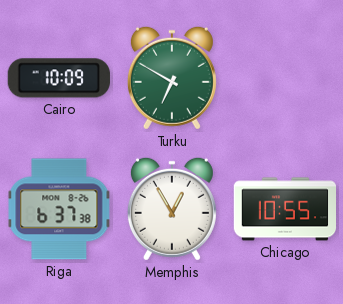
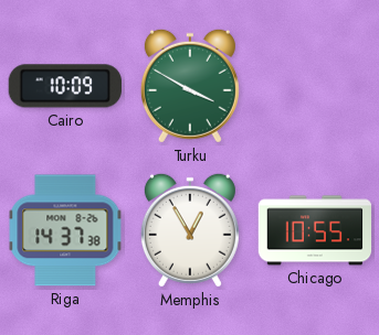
Turku: 6:50 -> 3:50
Riga: 6:37 -> 14:37
